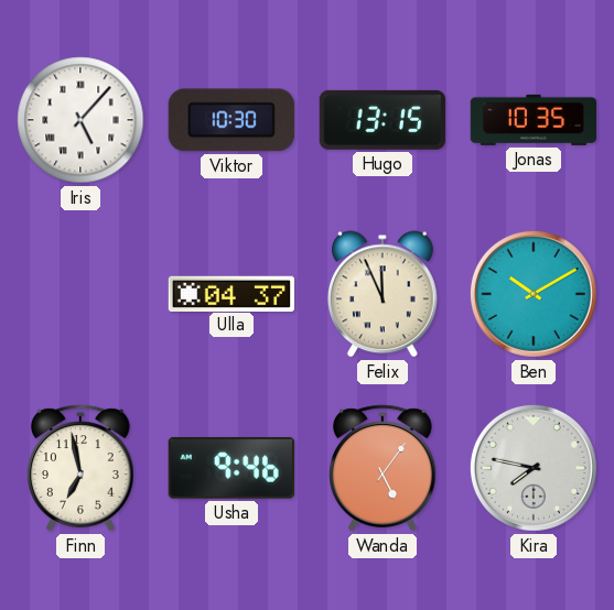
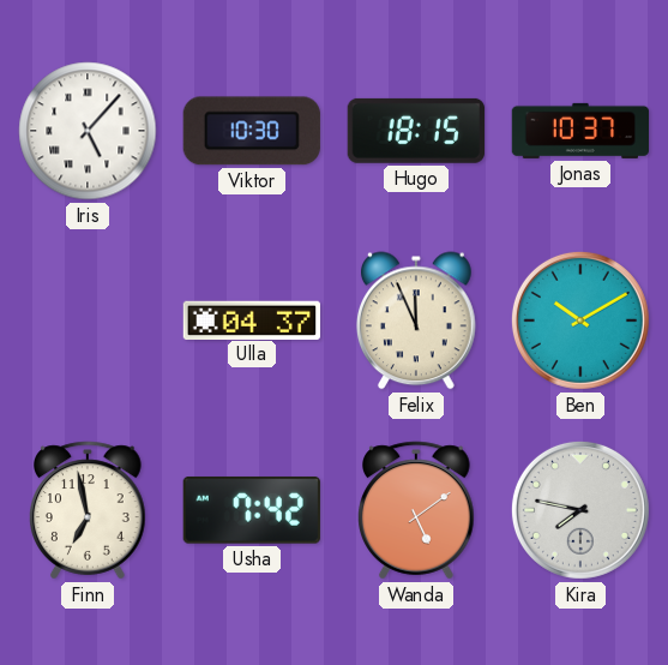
Hugo: 13:15 -> 18:15
Jonas: 10:35 -> 10:37
Usha: 9:46 -> 7:42
Wanda: 5:06 -> 5:09
